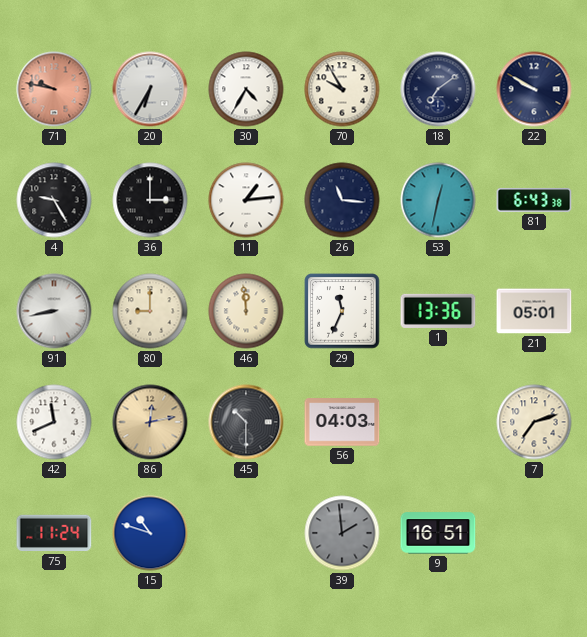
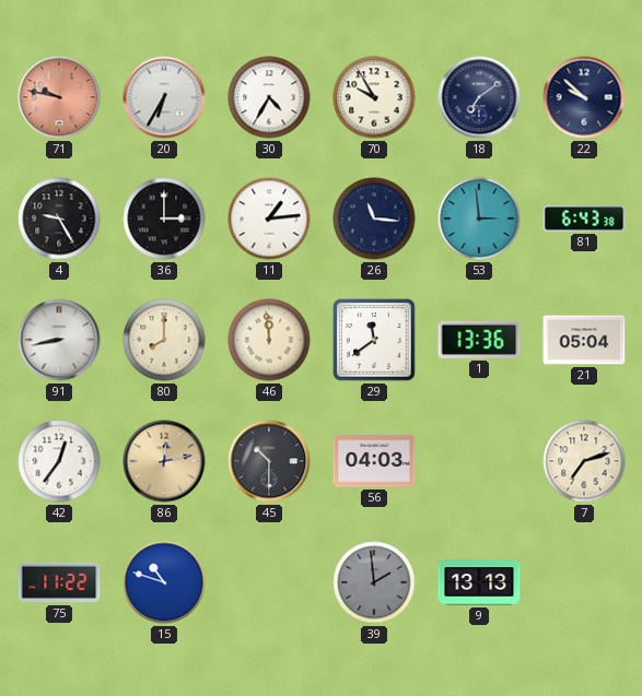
22: 9:50 -> 9:52
53: 12:32 -> 2:59
80: 9:00 -> 8:00
29: 11:34 -> 11:39
21: 05:01 -> 05:04
42: 11:41 -> 12:36
75: 11:24 -> 11:22
9: 16:51 -> 13:13
